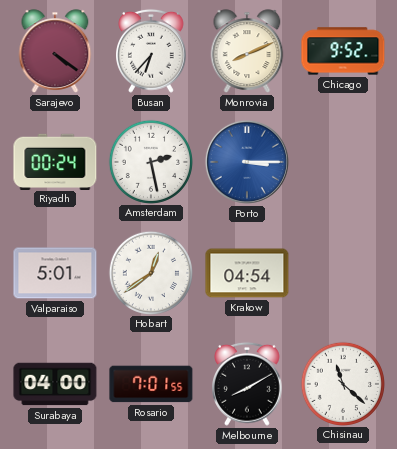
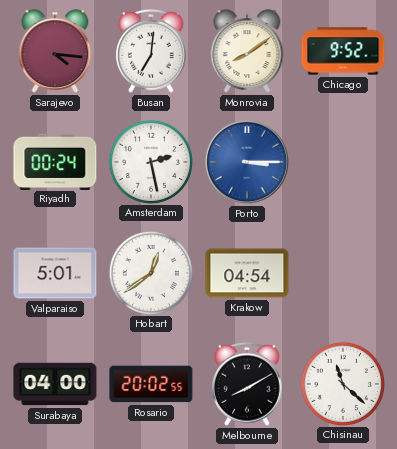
Sarajevo: 4:21 -> 4:16
Busan: 6:37 -> 7:01
Monrovia: 8:11 -> 8:09
Rosario: 7:01 -> 20:02
